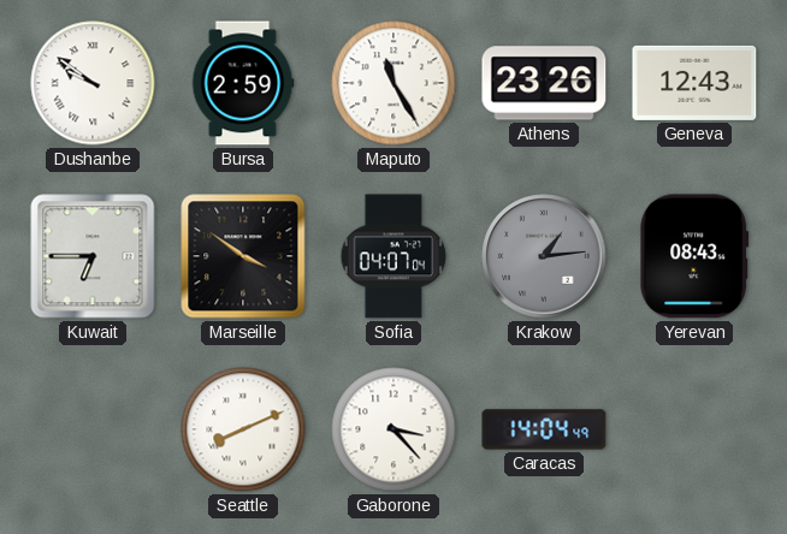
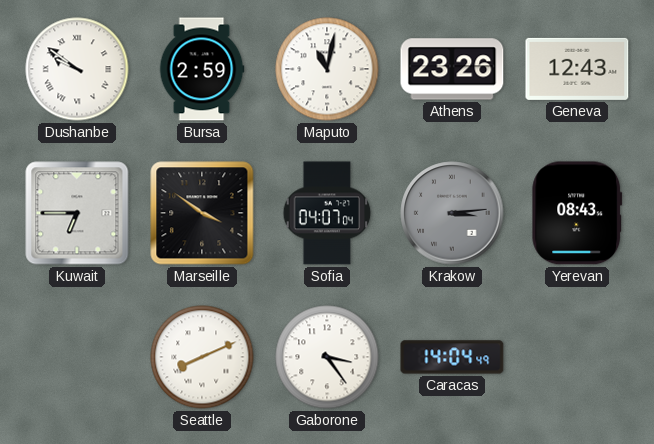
Maputo: 11:25 -> 11:02
Krakow: 1:14 -> 3:14
Gaborone: 3:23 -> 3:24
